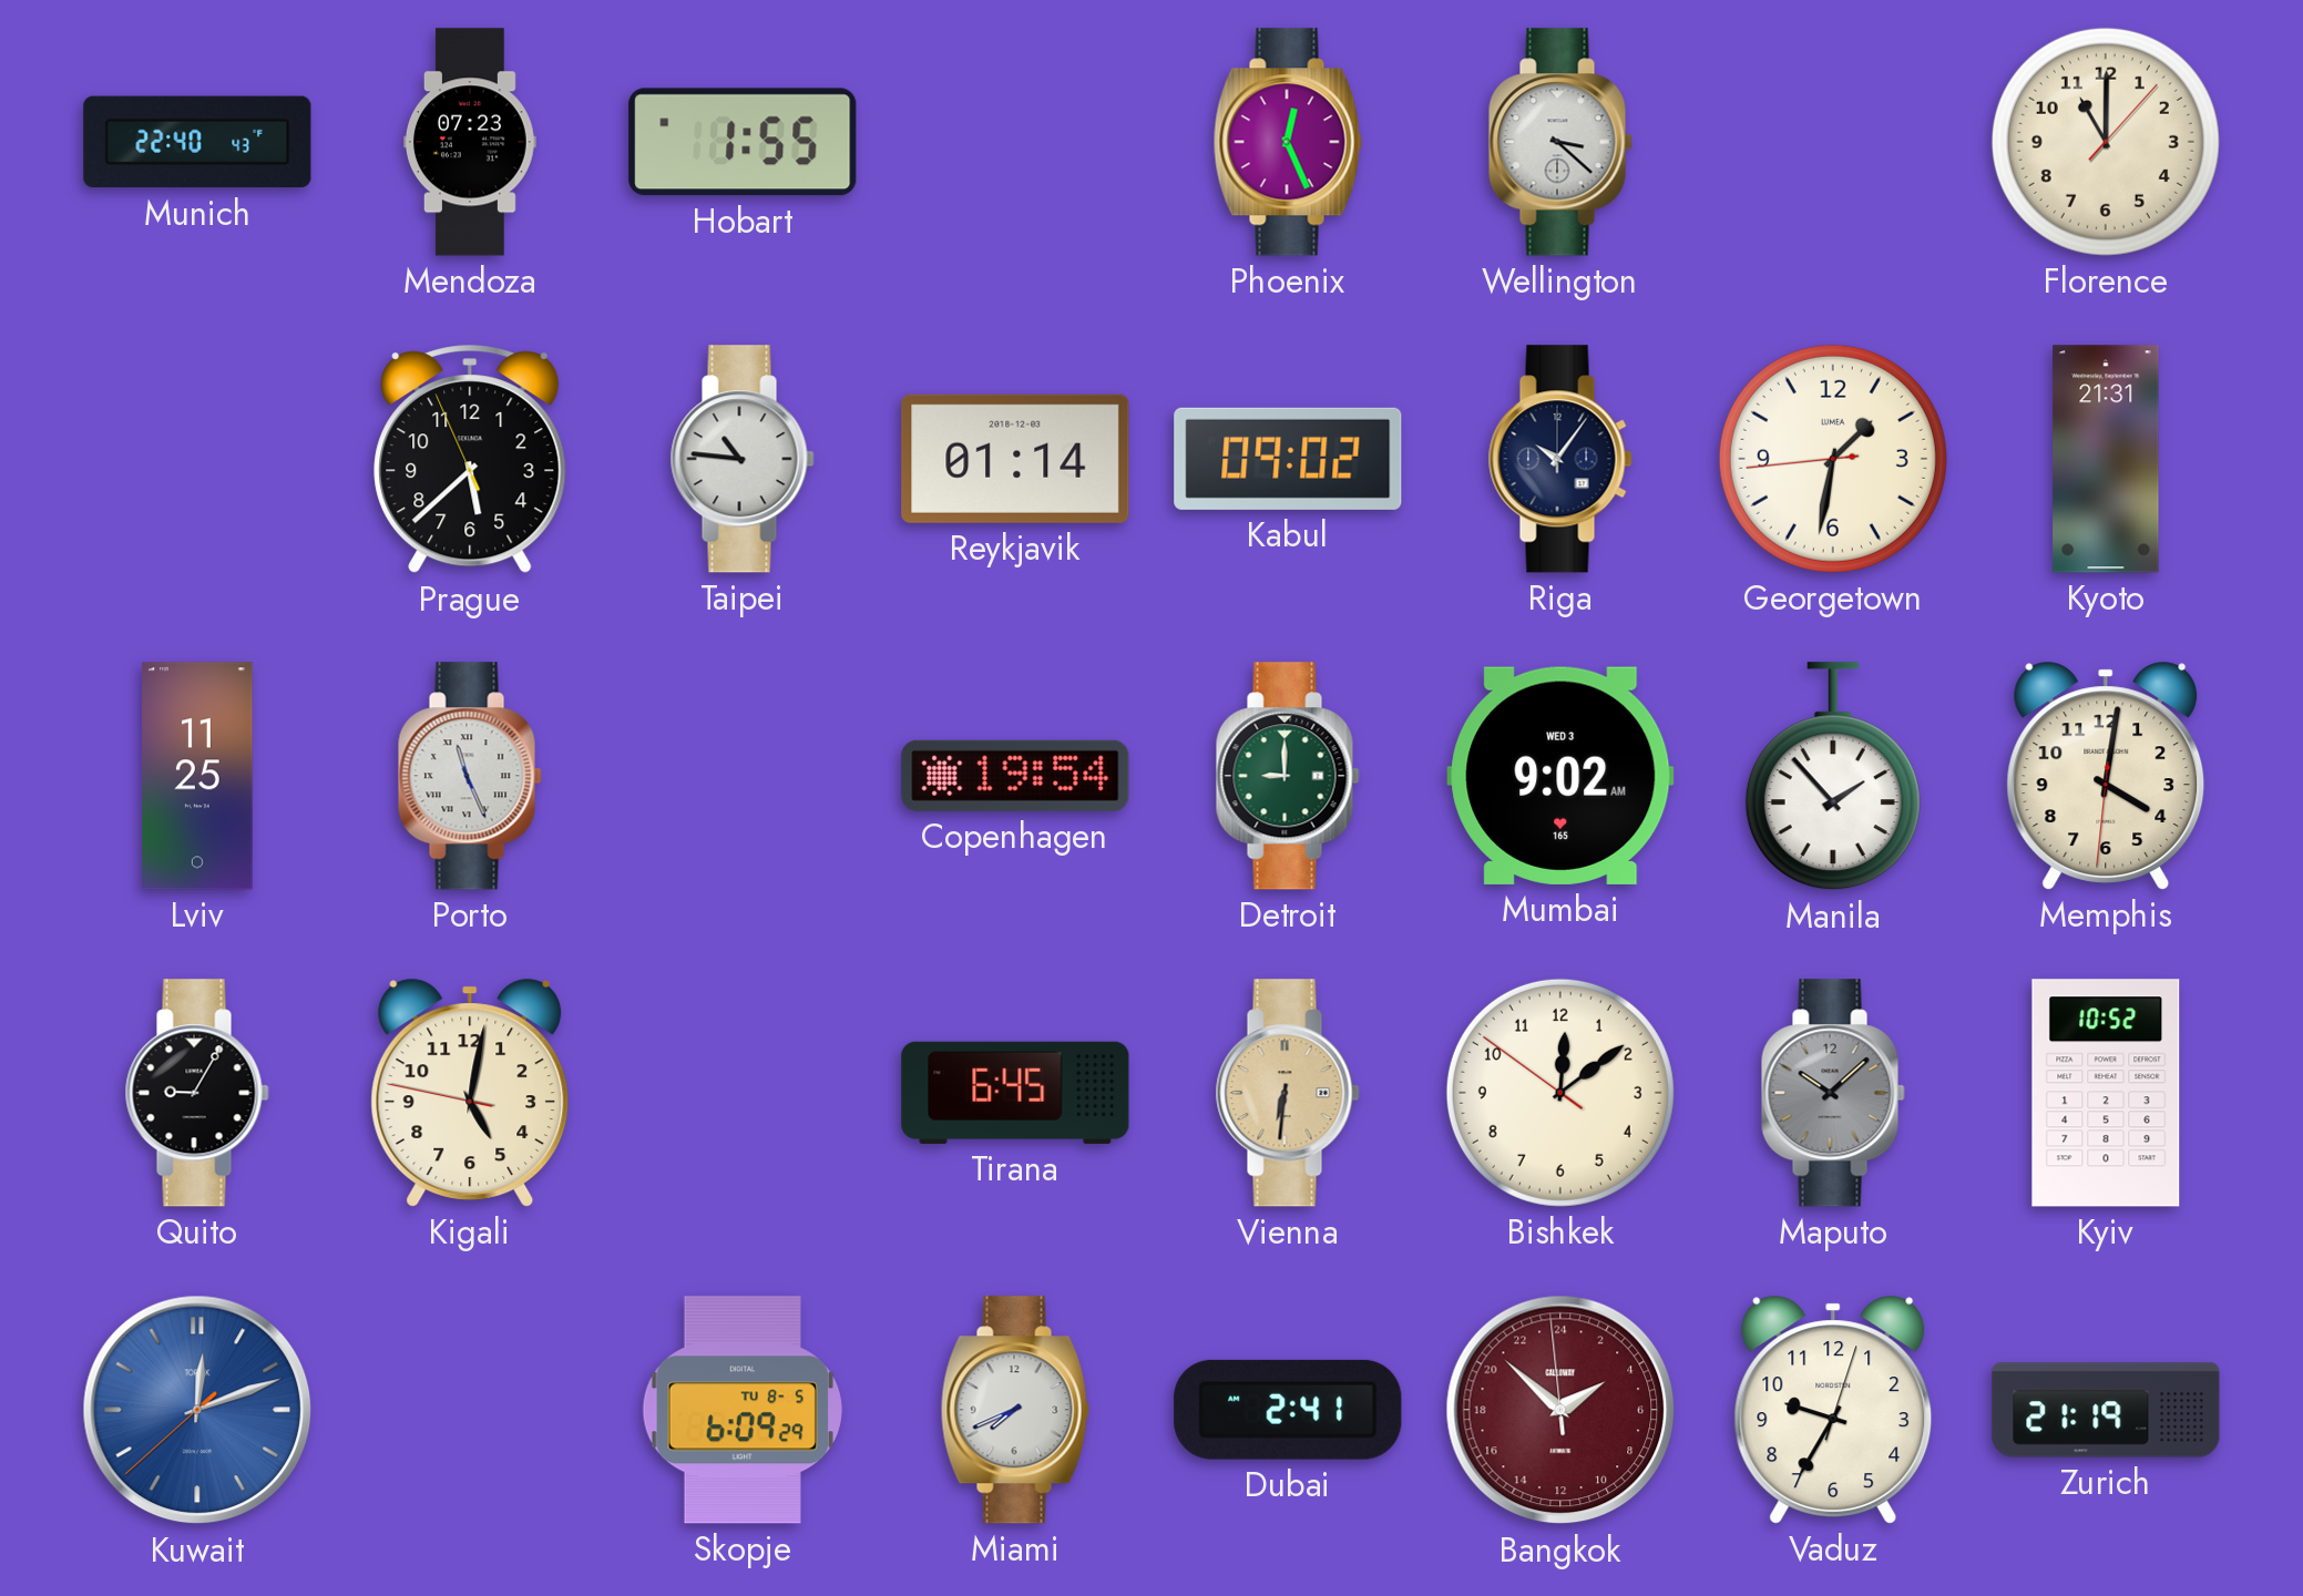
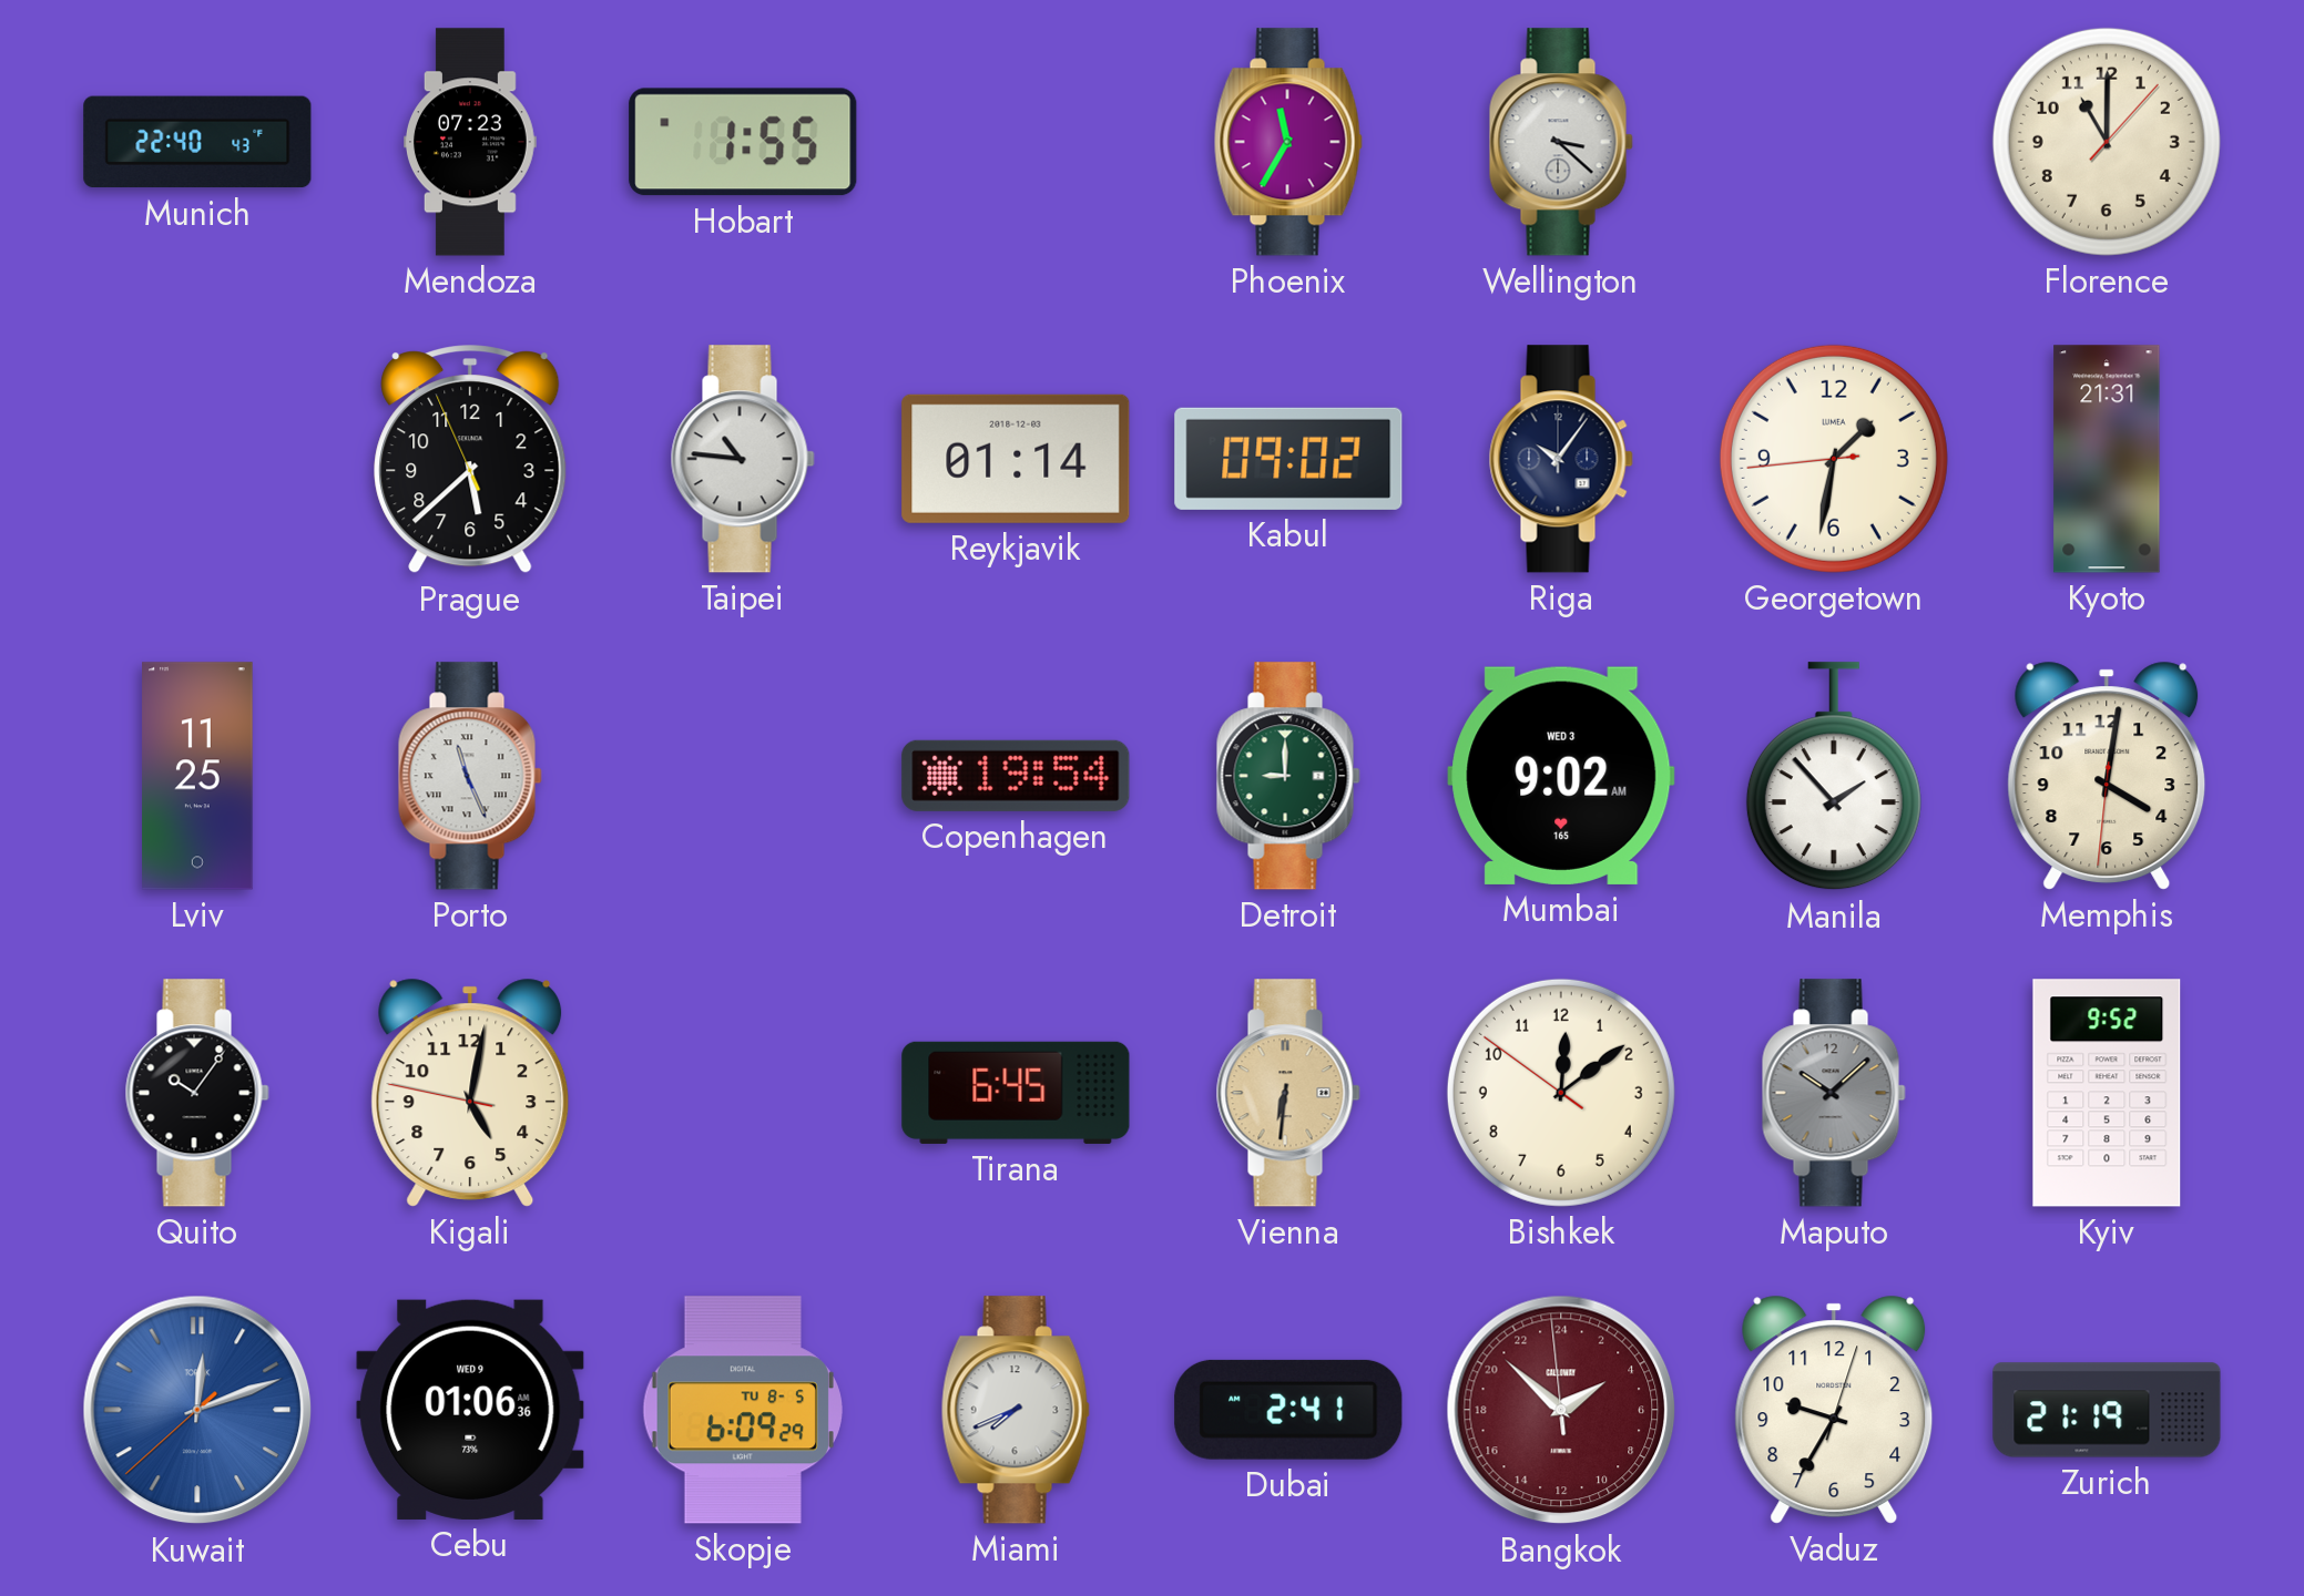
Phoenix: 12:26 -> 11:35
Quito: 9:05 -> 10:06
Kyiv: 10:52 -> 9:52
Cebu: none -> 01:06
